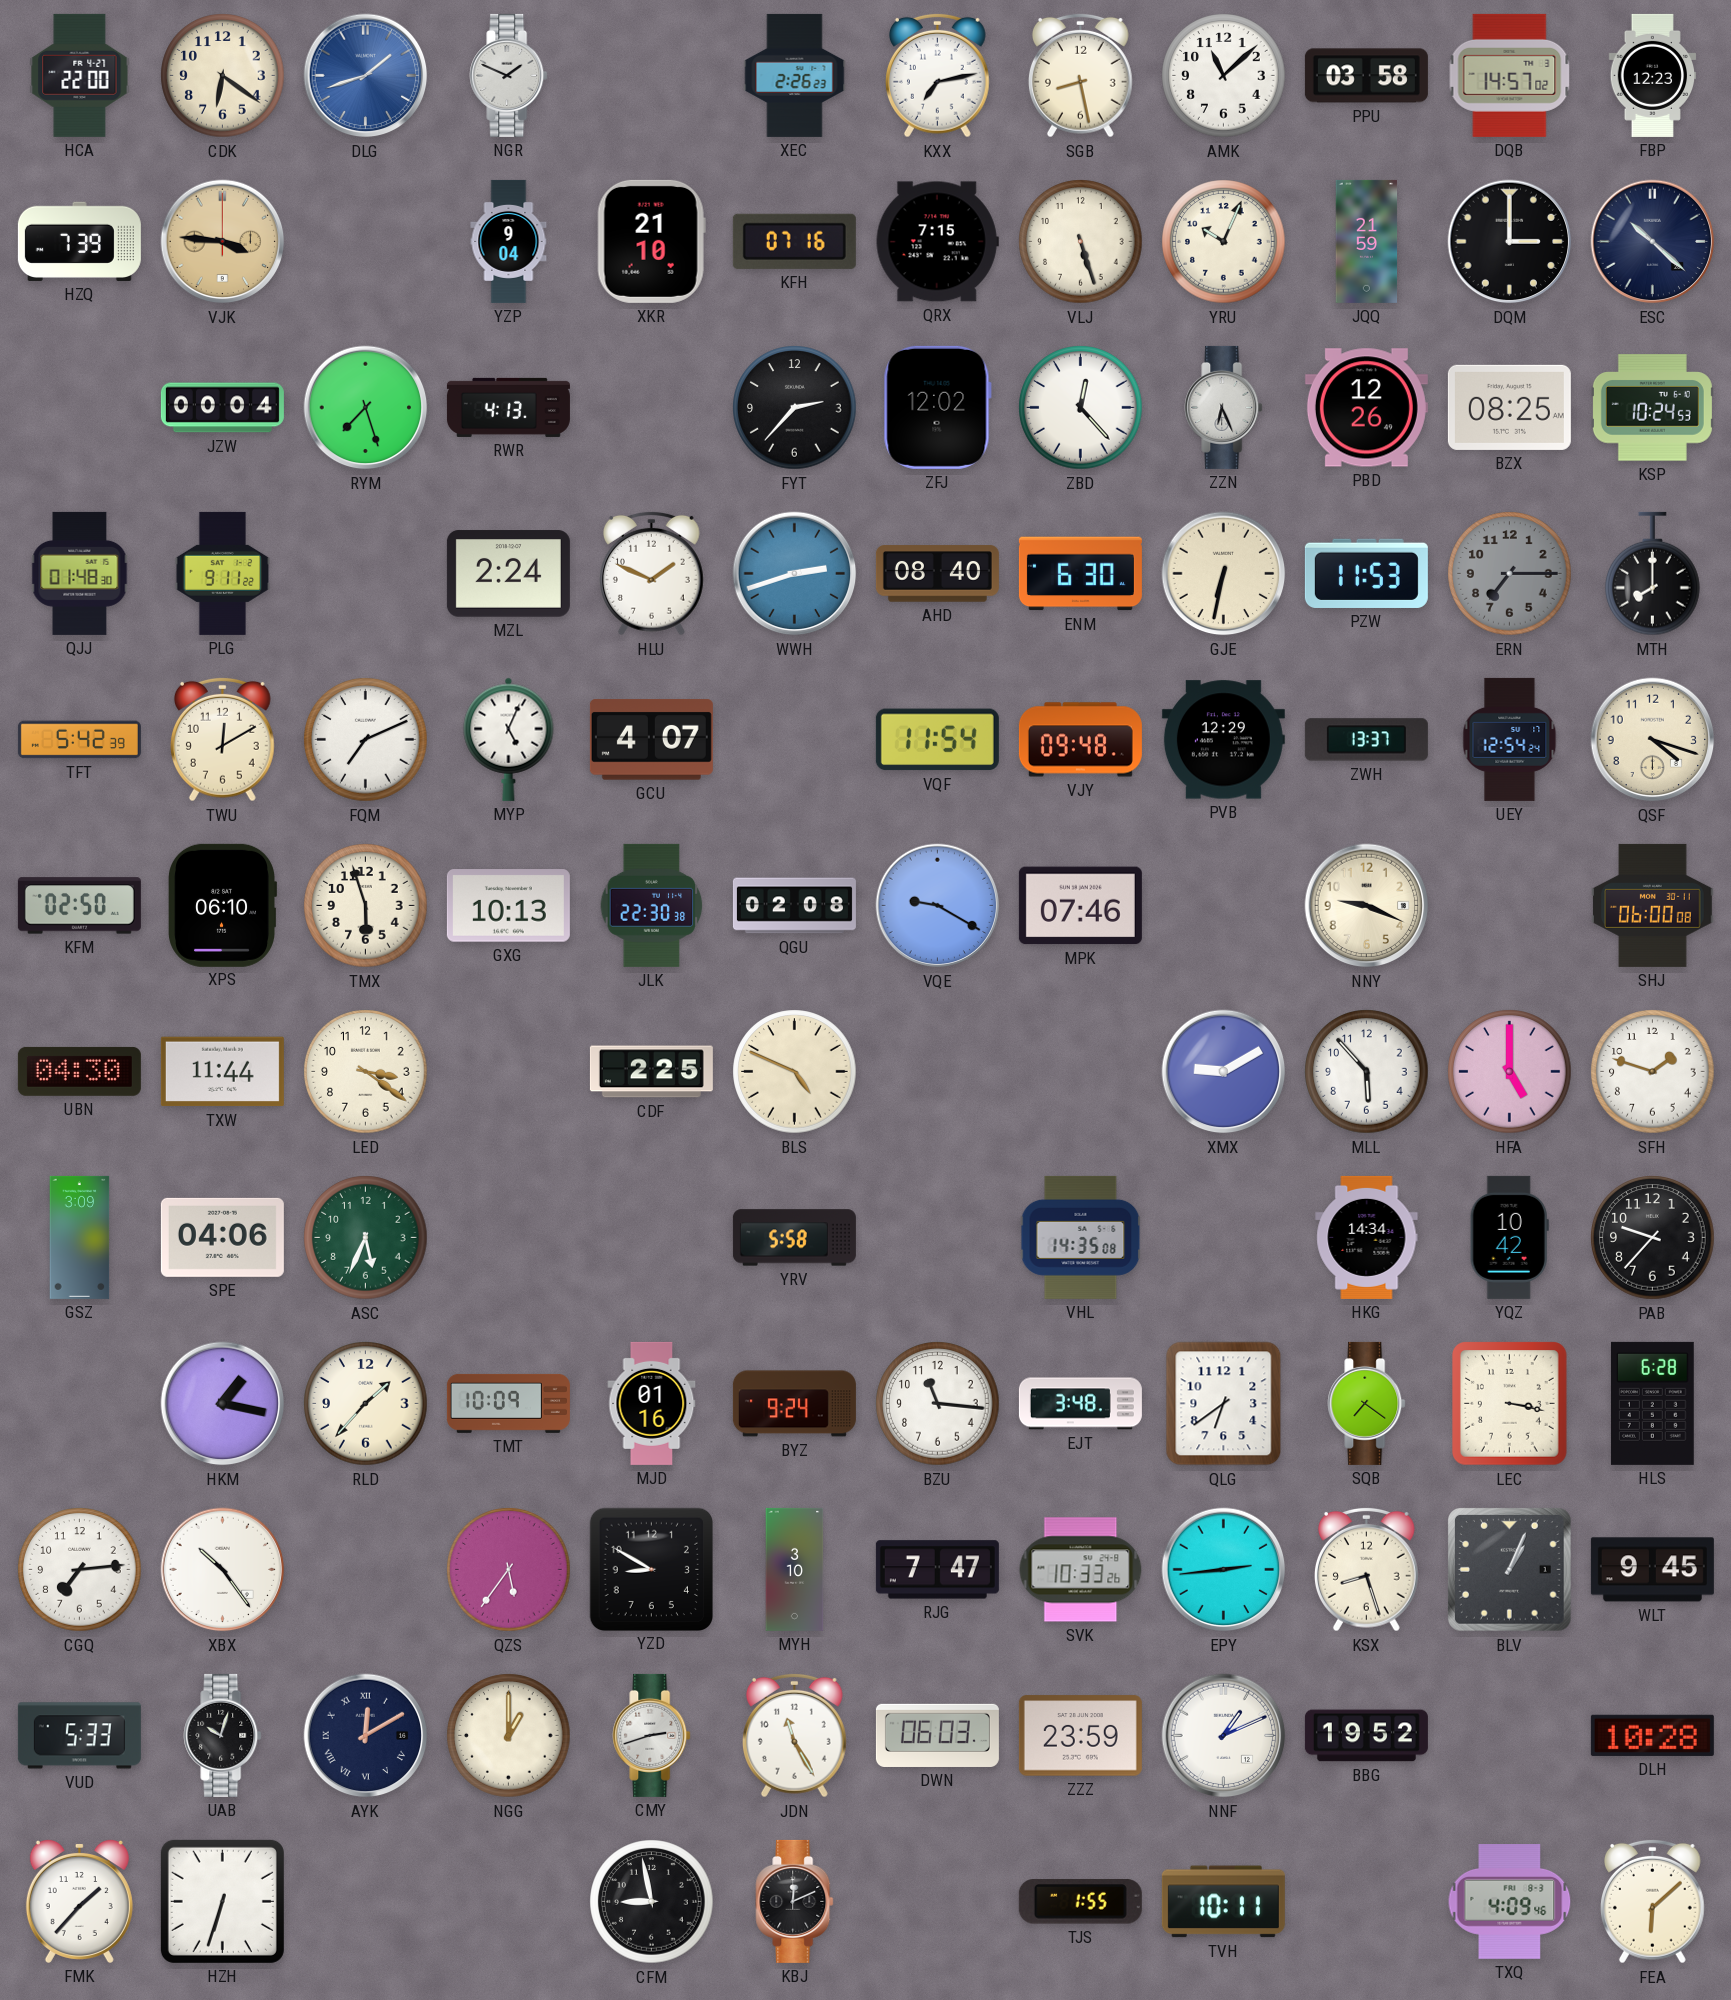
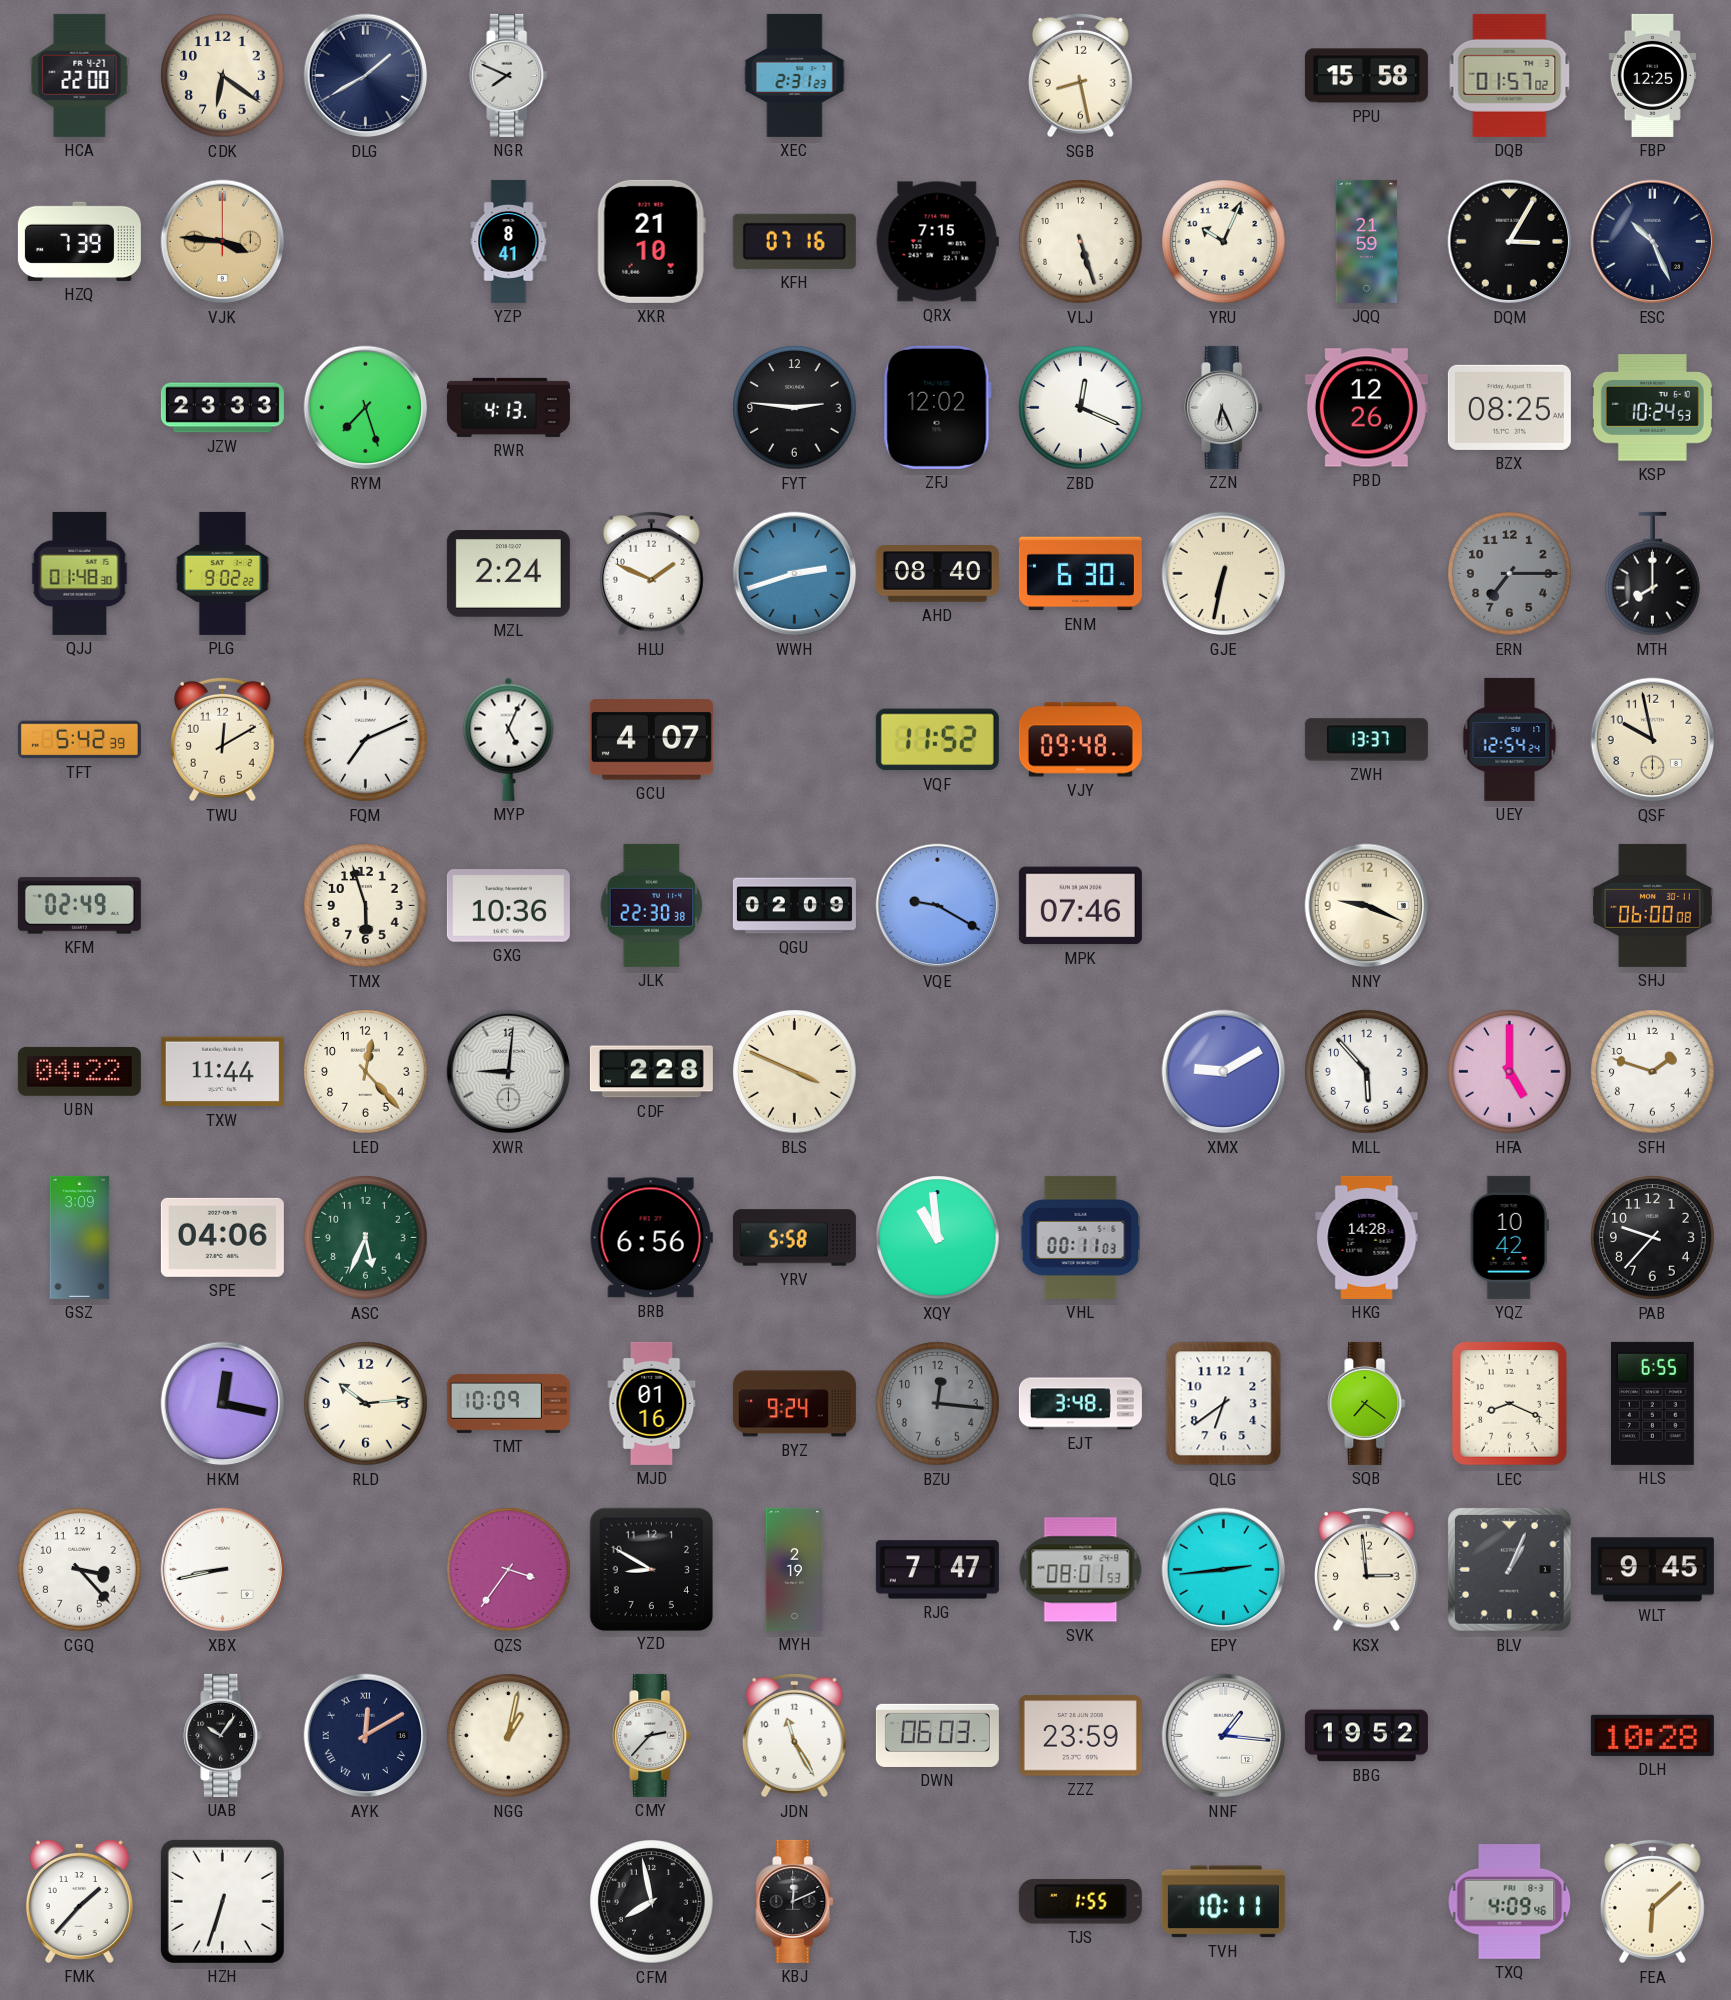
DLG: 1:42 -> 1:40
DLG dial: blue -> navy
NGR: 1:49 -> 7:49
XEC: 2:26 -> 2:31
KXX: 7:13 -> none
AMK: 11:08 -> none
PPU: 03:58 -> 15:58
DQB: 14:57 -> 01:57
FBP: 12:23 -> 12:25
YZP: 9:04 -> 8:41
DQM: 3:00 -> 3:05
ESC: 10:22 -> 10:26
JZW: 00:04 -> 23:33
FYT: 2:37 -> 2:46
ZBD: 12:23 -> 12:19
PLG: 9:11 -> 9:02
PZW: 11:53 -> none
VQF: 11:54 -> 11:52
PVB: 12:29 -> none
QSF: 4:18 -> 9:58
KFM: 02:50 -> 02:49
XPS: 06:10 -> none
GXG: 10:13 -> 10:36
QGU: 02:08 -> 02:09
UBN: 04:30 -> 04:22
LED: 3:21 -> 12:23
XWR: none -> 9:01
CDF: 2:25 -> 2:28
BLS: 4:49 -> 3:49
BRB: none -> 6:56
XQY: none -> 10:59
VHL: 14:35 -> 00:11
HKG: 14:34 -> 14:28
HKM: 1:17 -> 12:17
RLD: 1:37 -> 10:14
BZU: 11:16 -> 12:16
BZU dial: white -> grey
LEC: 3:17 -> 8:19
HLS: 6:28 -> 6:55
CGQ: 7:14 -> 3:23
XBX: 10:24 -> 8:43
QZS: 5:36 -> 3:36
MYH: 3:10 -> 2:19
SVK: 10:33 -> 08:01
KSX: 8:27 -> 2:59
VUD: 5:33 -> none
UAB: 10:03 -> 10:06
NGG: 1:00 -> 1:02
CMY: 2:42 -> 2:37
NNF: 1:11 -> 1:16
CFM: 8:58 -> 7:58
